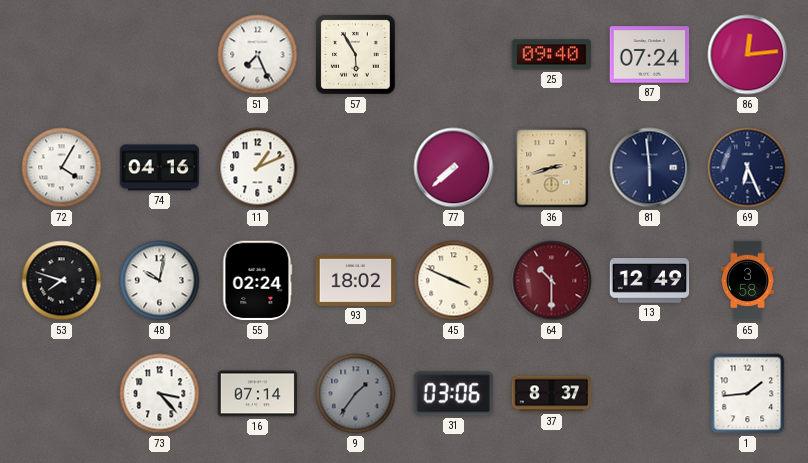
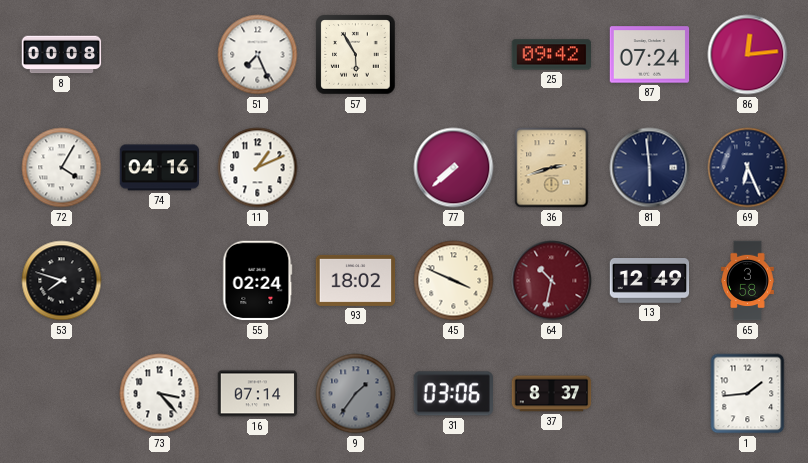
8: none -> 00:08
25: 09:40 -> 09:42
48: 10:02 -> none
64: 10:30 -> 10:32
